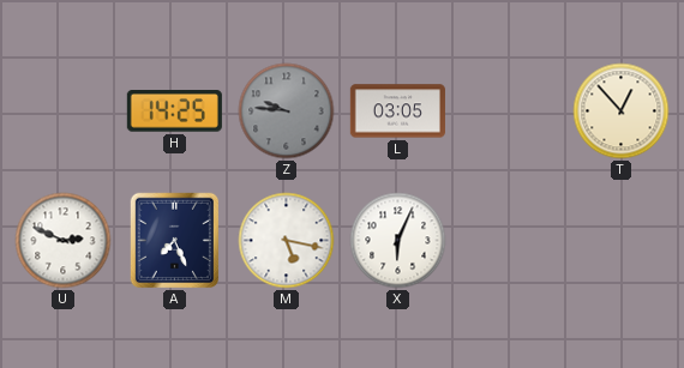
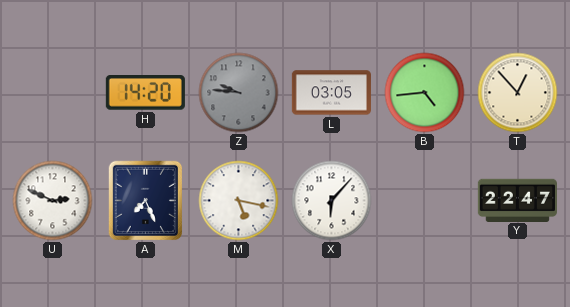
H: 14:25 -> 14:20
B: none -> 4:44
X: 6:04 -> 6:07
Y: none -> 22:47
